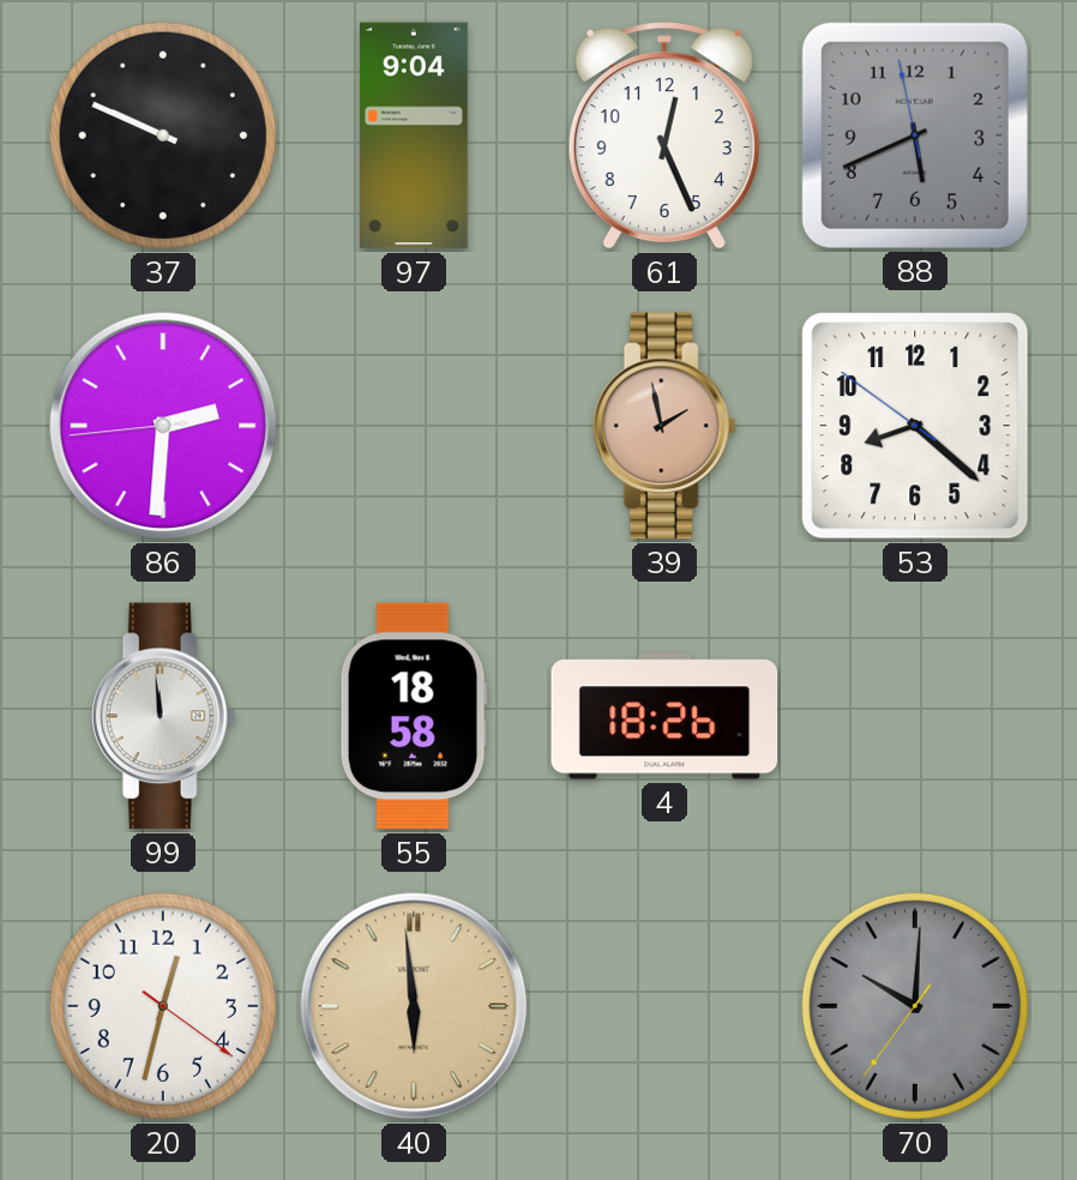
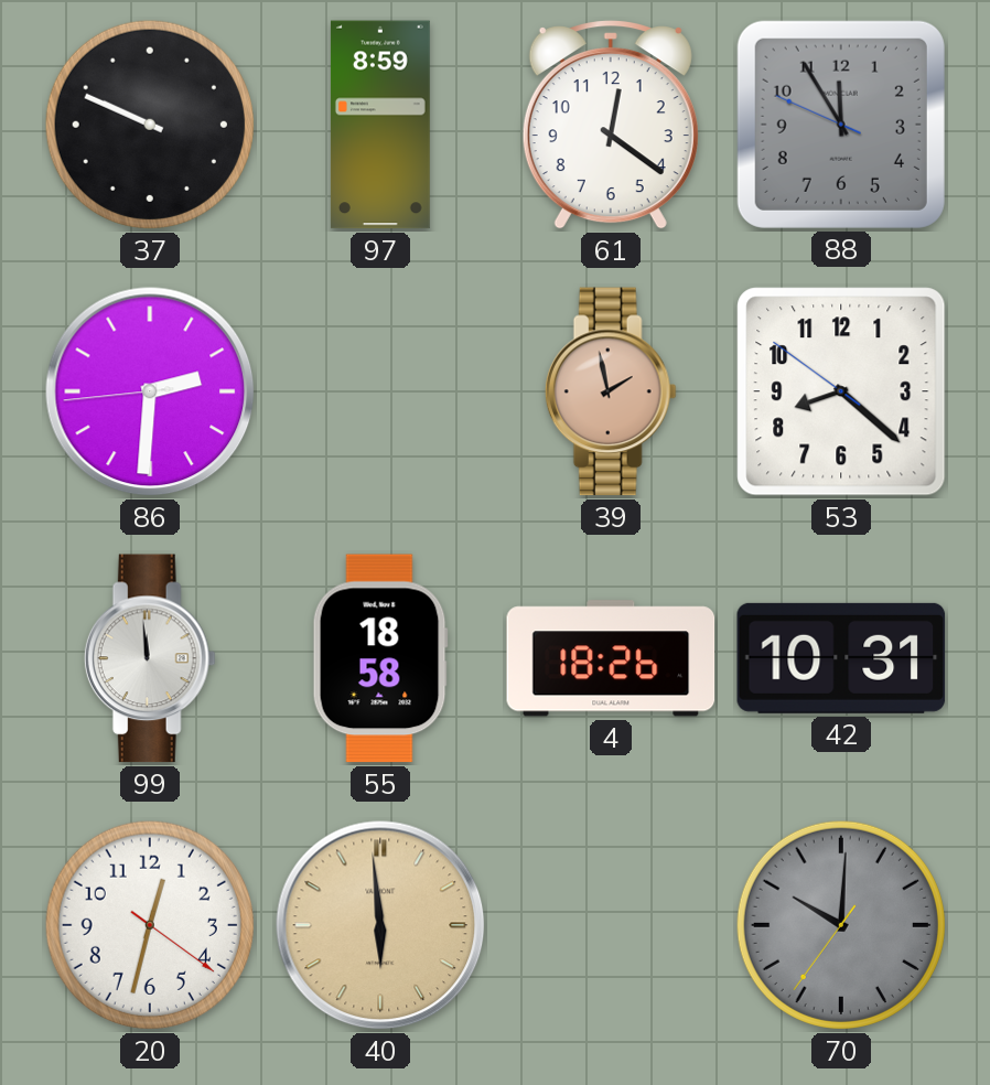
97: 9:04 -> 8:59
61: 12:26 -> 12:21
88: 5:40 -> 11:54
42: none -> 10:31
